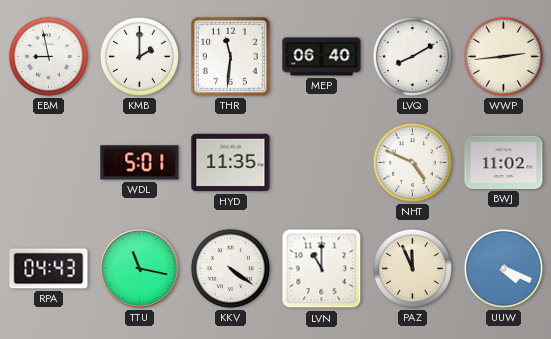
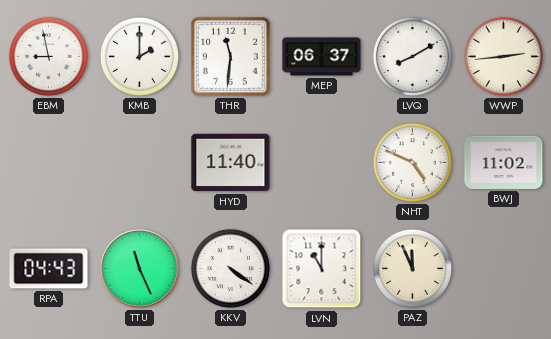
MEP: 06:40 -> 06:37
WDL: 5:01 -> none
HYD: 11:35 -> 11:40
TTU: 11:17 -> 11:26
UUW: 4:19 -> none
